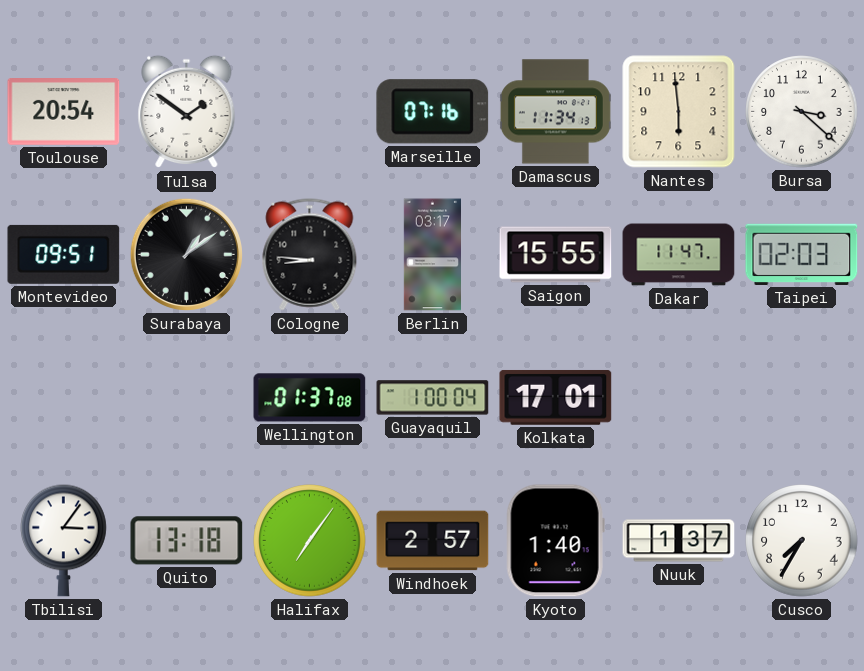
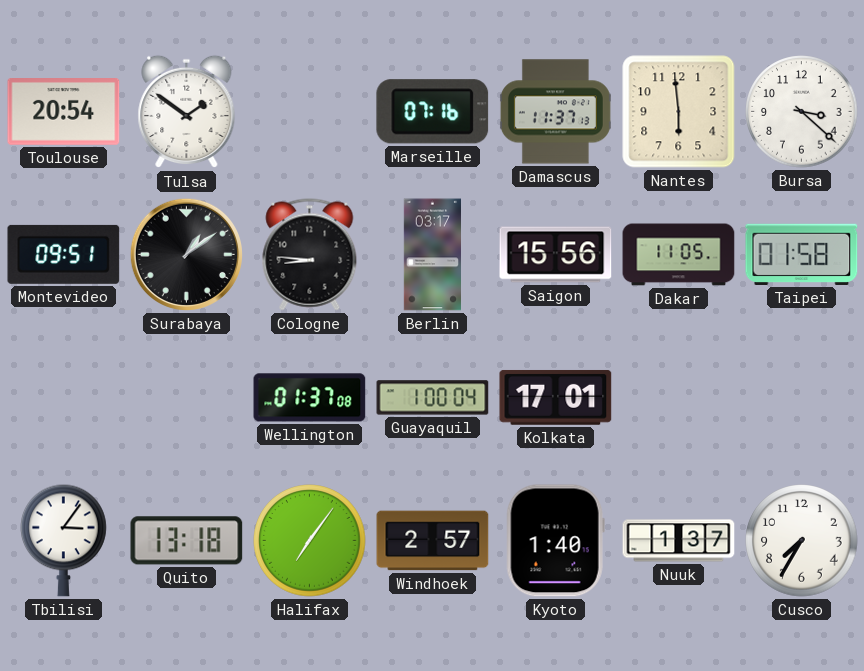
Damascus: 11:34 -> 11:37
Saigon: 15:55 -> 15:56
Dakar: 11:47 -> 11:05
Taipei: 02:03 -> 01:58
